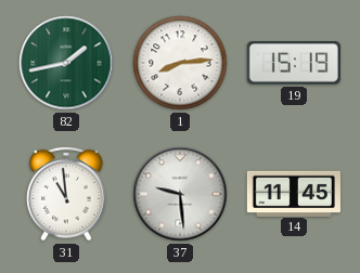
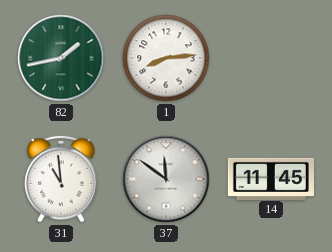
19: 15:19 -> none
37: 9:29 -> 11:51
